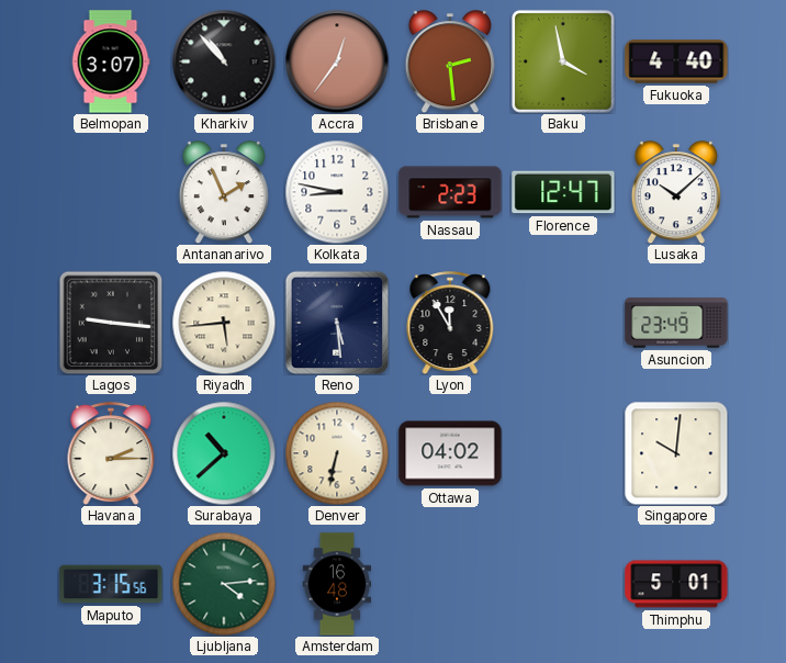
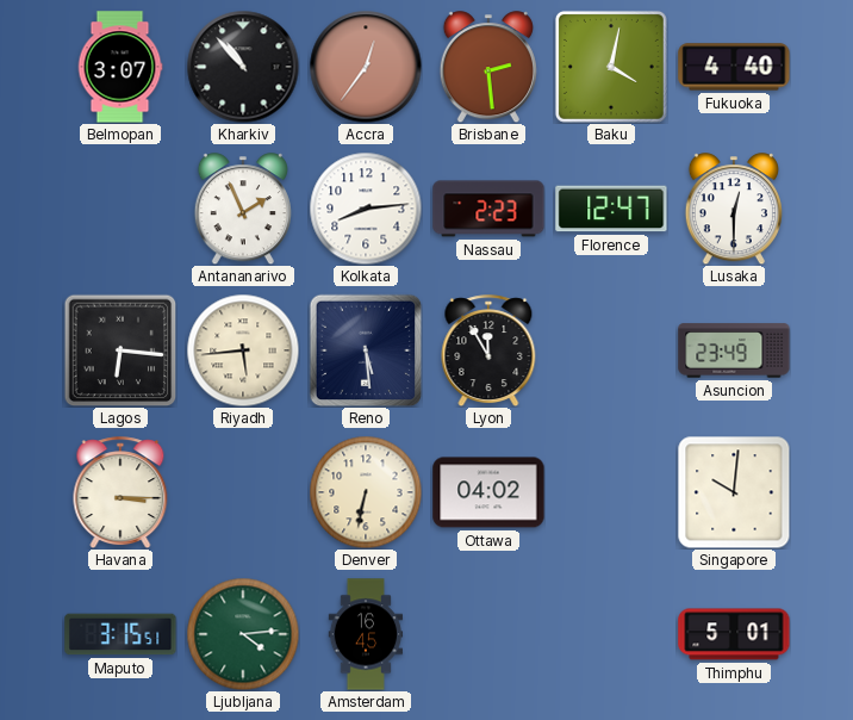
Baku: 3:58 -> 4:02
Kolkata: 8:47 -> 8:14
Lusaka: 10:08 -> 12:30
Lagos: 9:16 -> 6:16
Havana: 2:15 -> 3:15
Surabaya: 10:38 -> none
Maputo: 3:15:56 -> 3:15:51
Amsterdam: 16:48 -> 16:45
